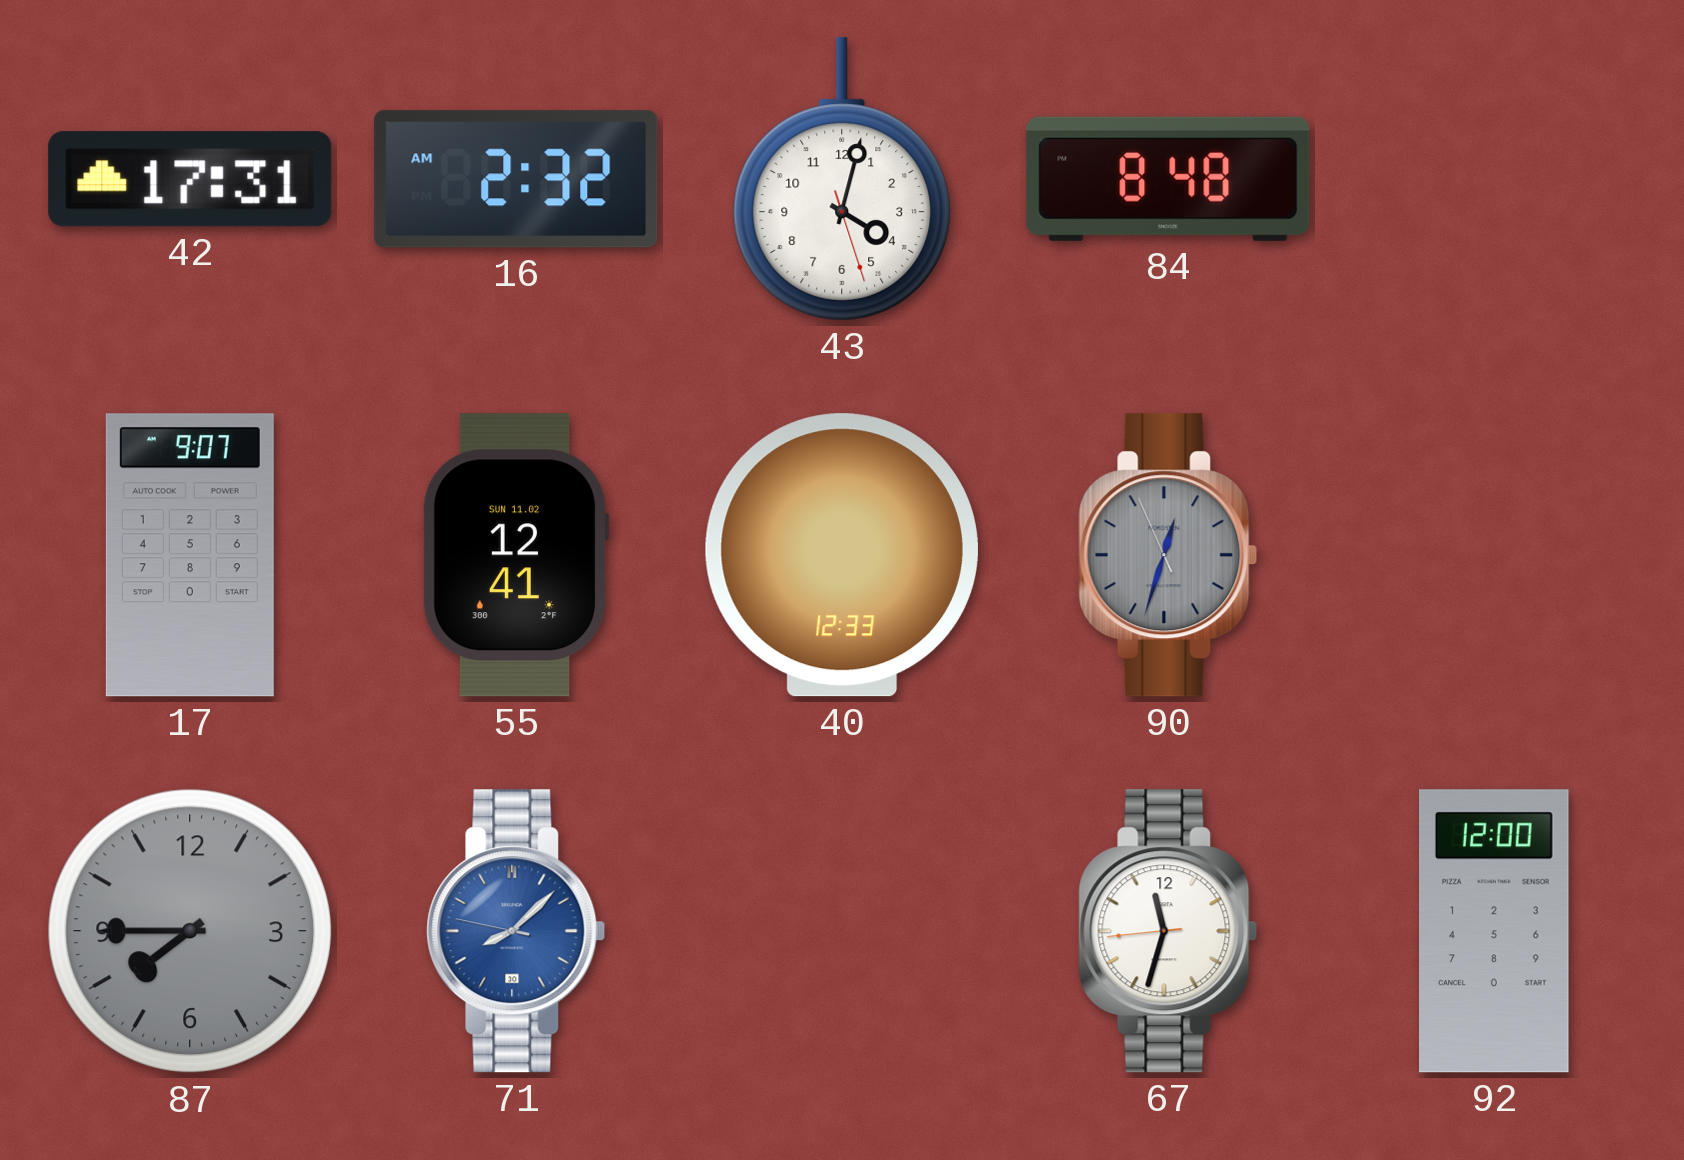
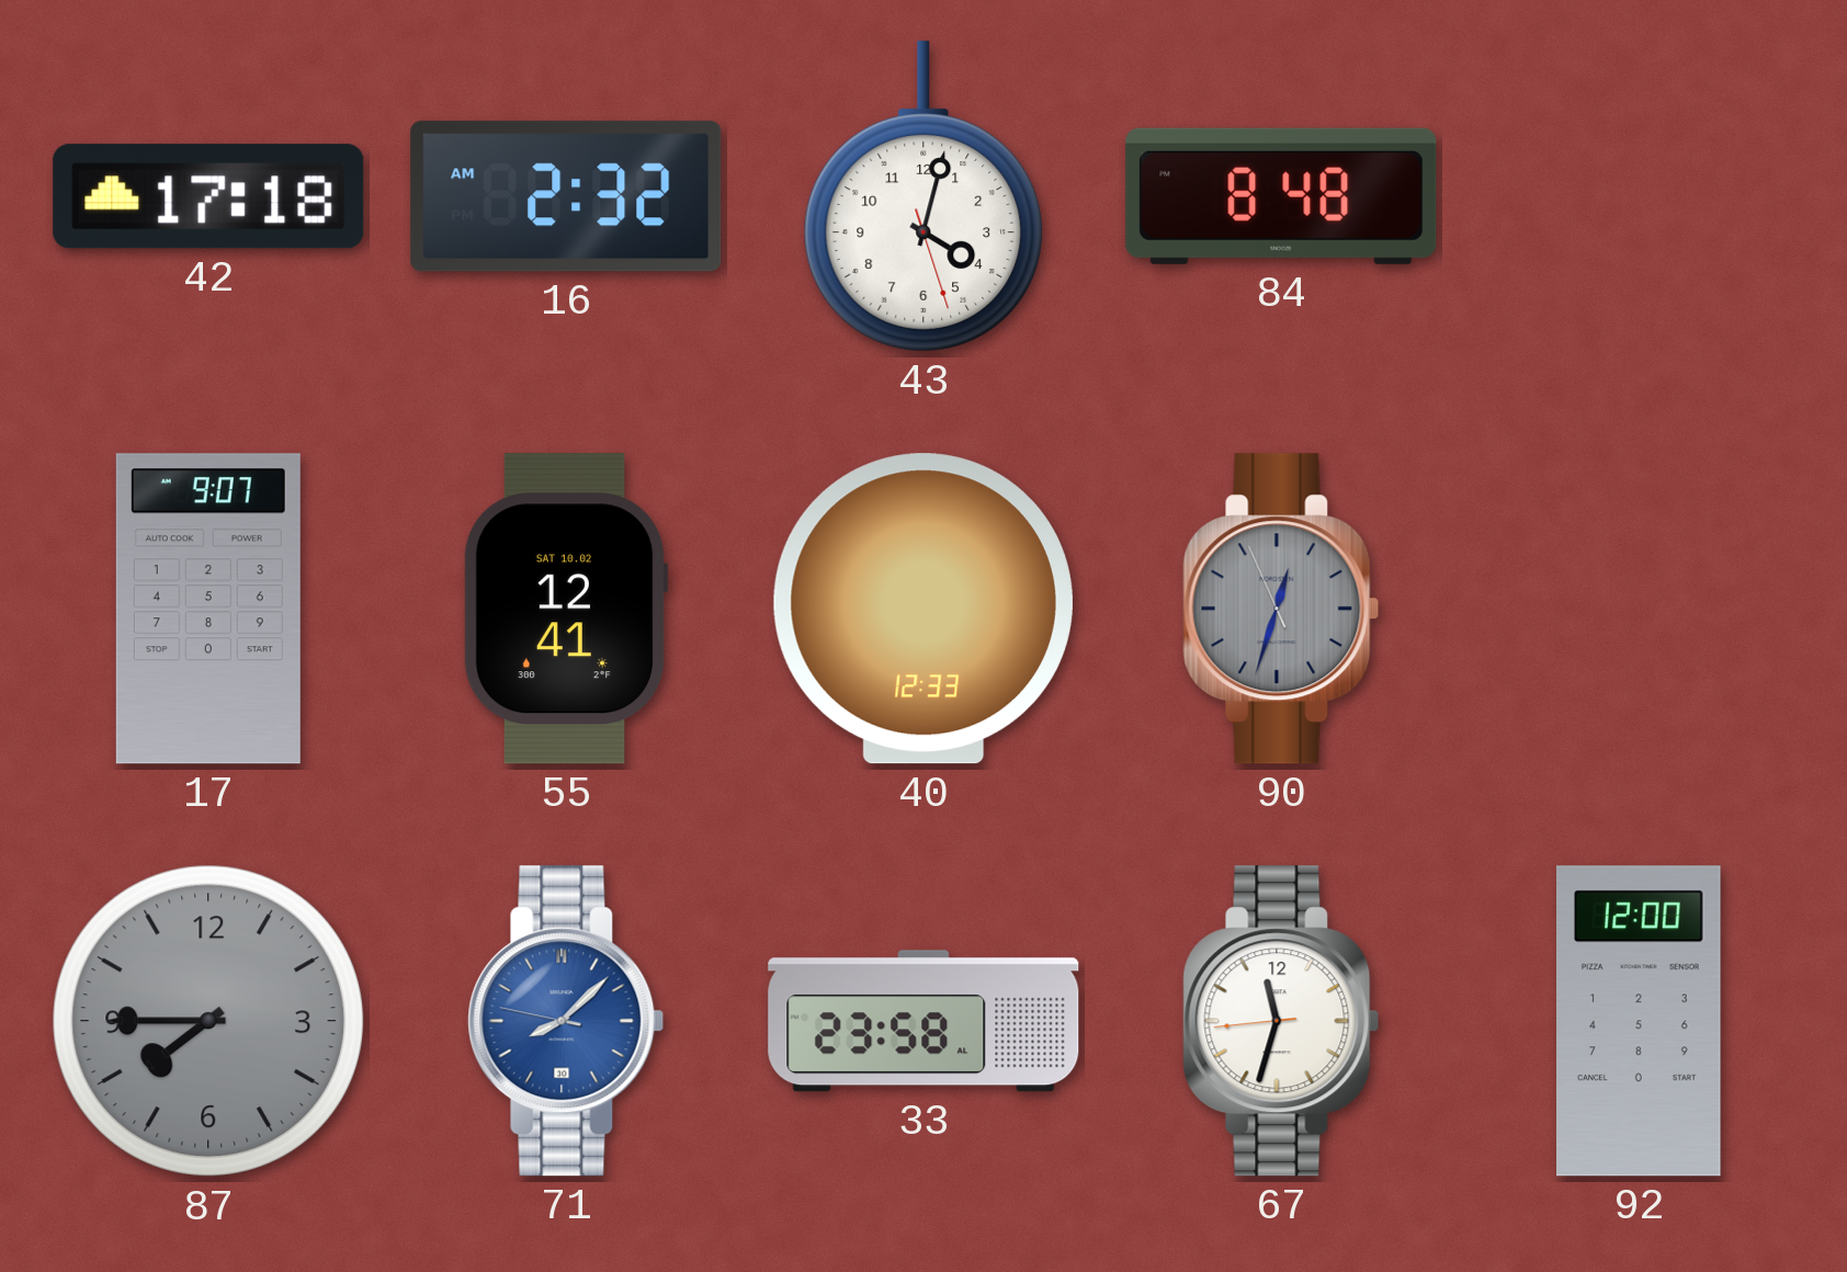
42: 17:31 -> 17:18
55 date: SUN 11.02 -> SAT 10.02
33: none -> 23:58
